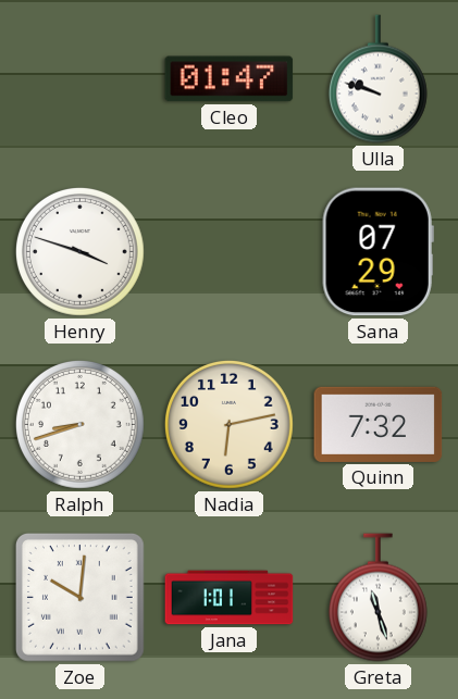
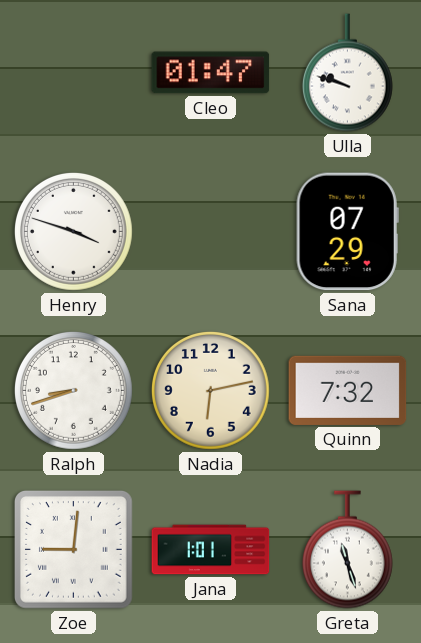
Zoe: 10:01 -> 9:01
